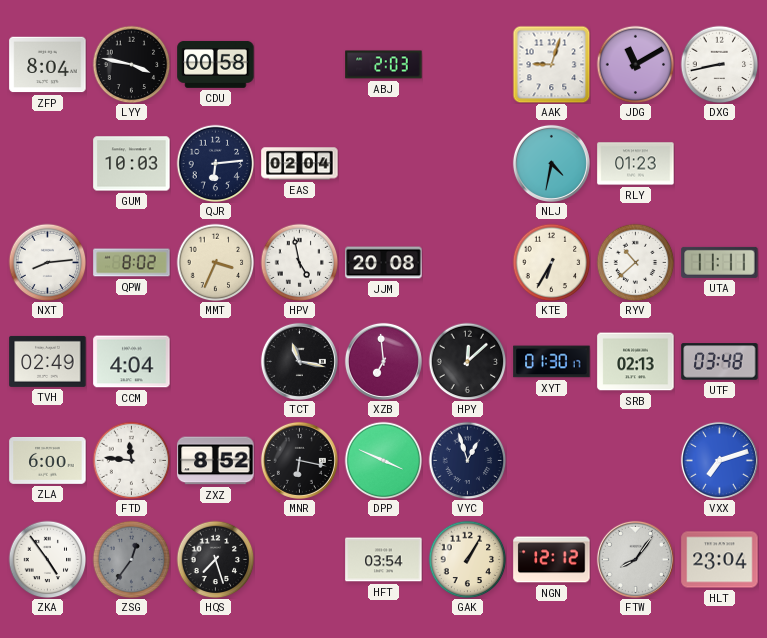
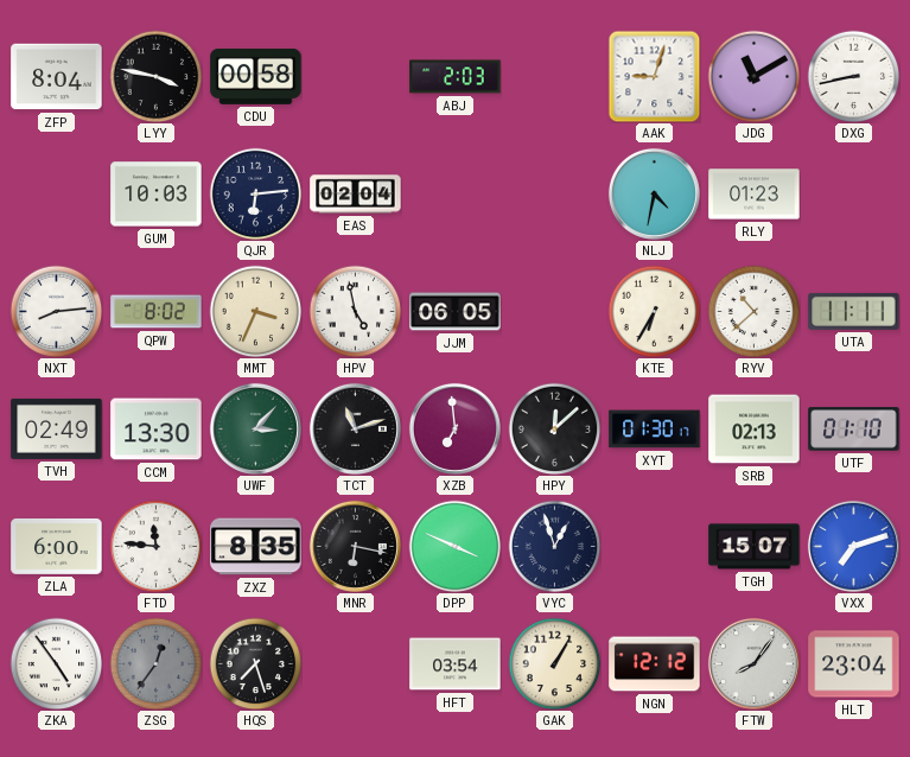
JJM: 20:08 -> 06:05
CCM: 4:04 -> 13:30
UWF: none -> 3:07
TCT: 11:17 -> 11:12
UTF: 03:48 -> 01:10
ZXZ: 8:52 -> 8:35
TGH: none -> 15:07
